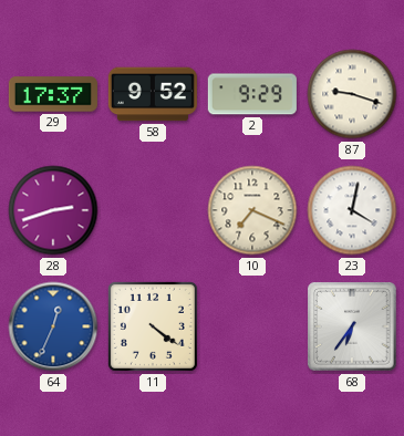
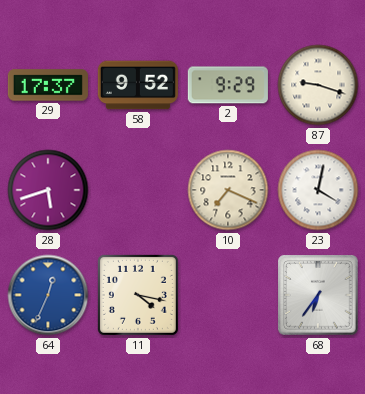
28: 2:42 -> 5:42
11: 4:21 -> 4:17
